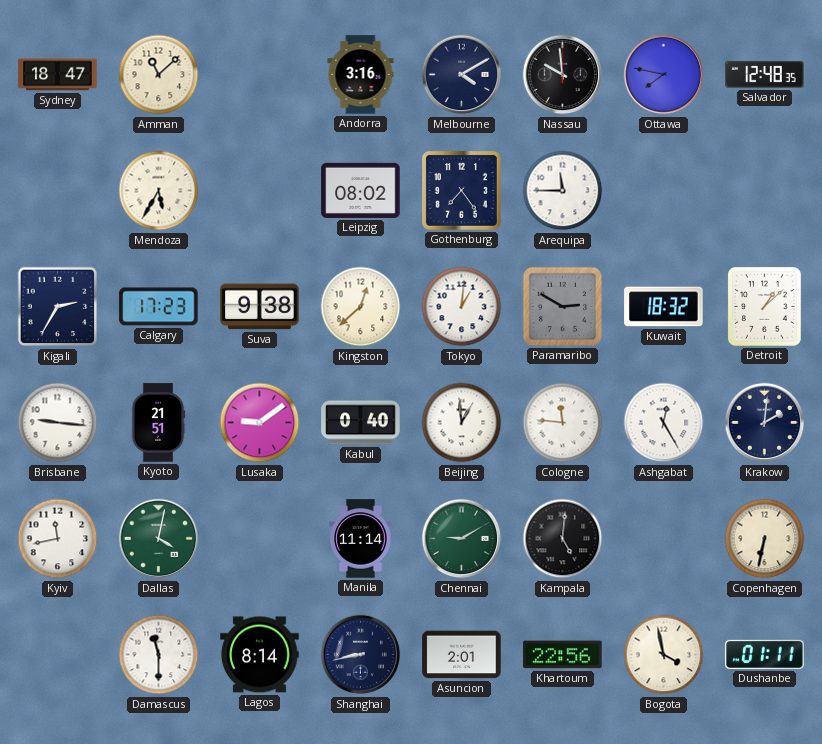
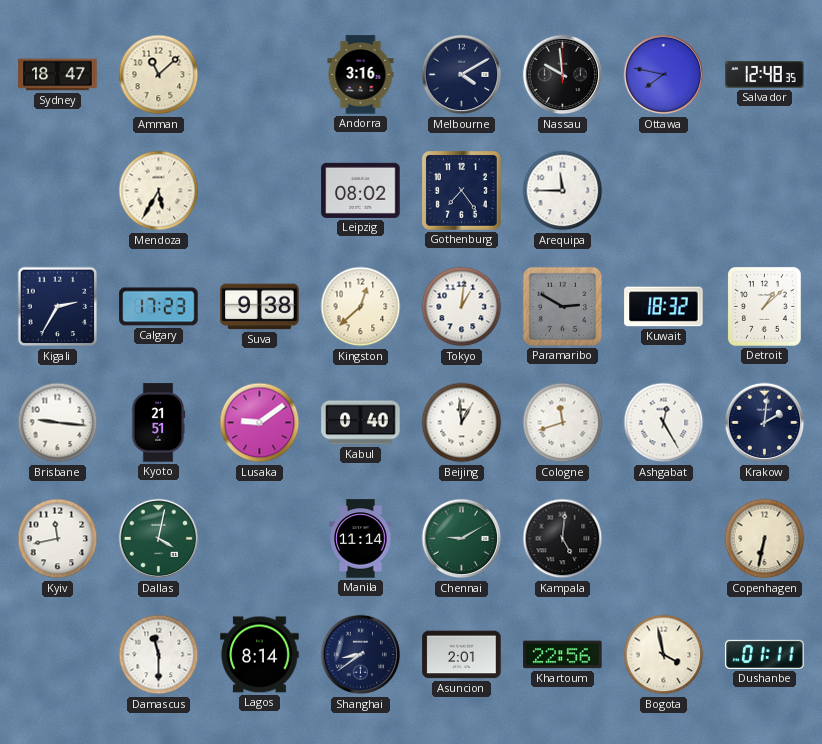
Cologne: 11:46 -> 11:42
Shanghai: 8:43 -> 8:39
